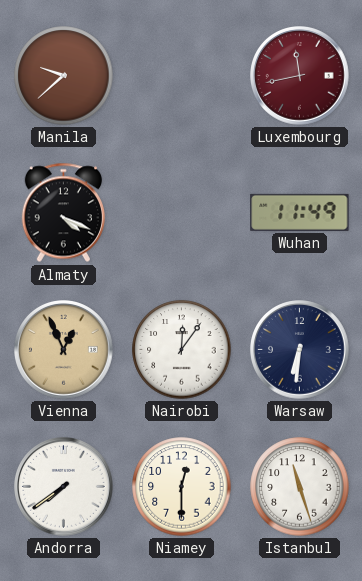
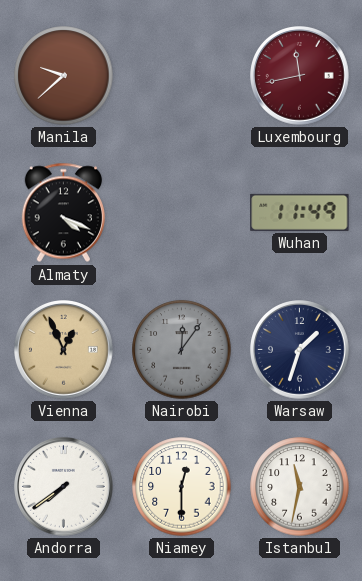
Nairobi dial: white -> grey
Warsaw: 6:31 -> 1:33
Istanbul: 11:27 -> 11:32
